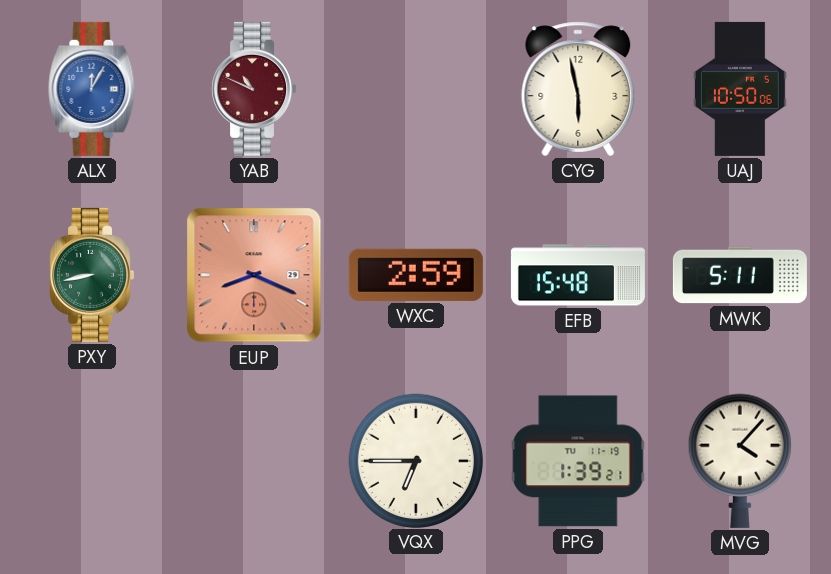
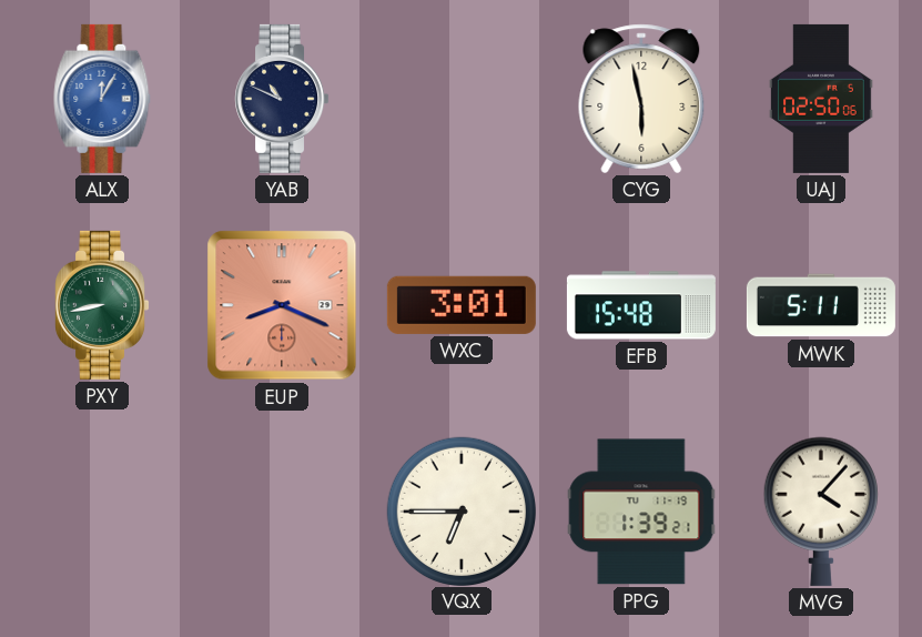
YAB dial: burgundy -> navy
UAJ: 10:50 -> 02:50
WXC: 2:59 -> 3:01
